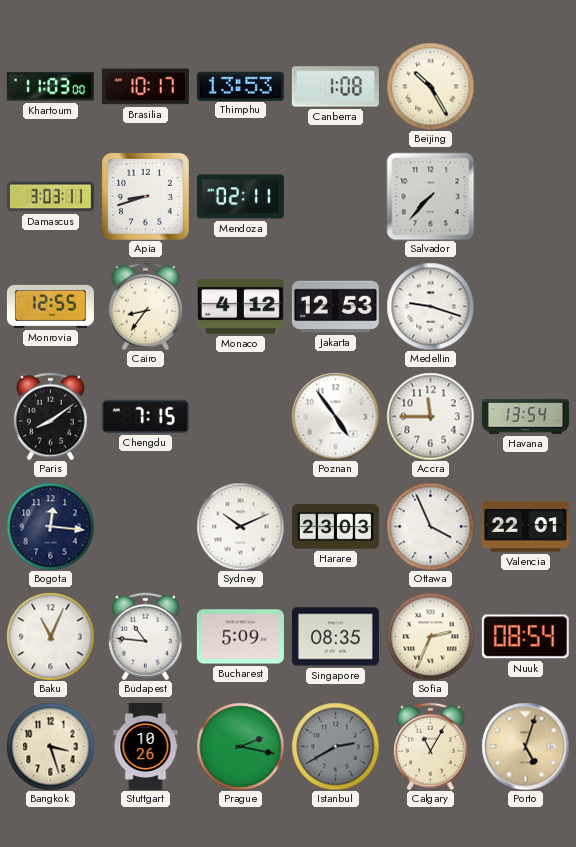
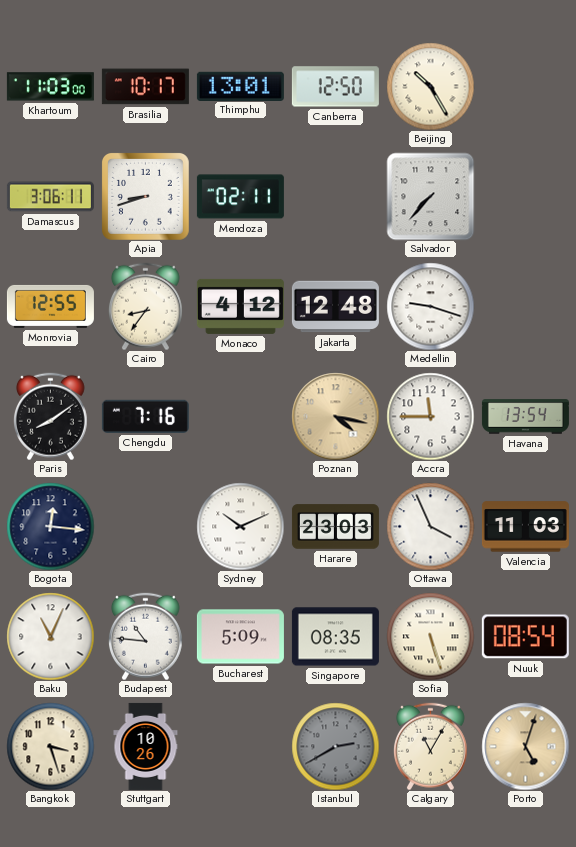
Thimphu: 13:53 -> 13:01
Canberra: 1:08 -> 12:50
Damascus: 3:03 -> 3:06
Jakarta: 12:53 -> 12:48
Chengdu: 7:15 -> 7:16
Poznan: 4:54 -> 4:17
Poznan dial: white -> champagne
Valencia: 22:01 -> 11:03
Sofia: 2:34 -> 5:27
Prague: 2:17 -> none
